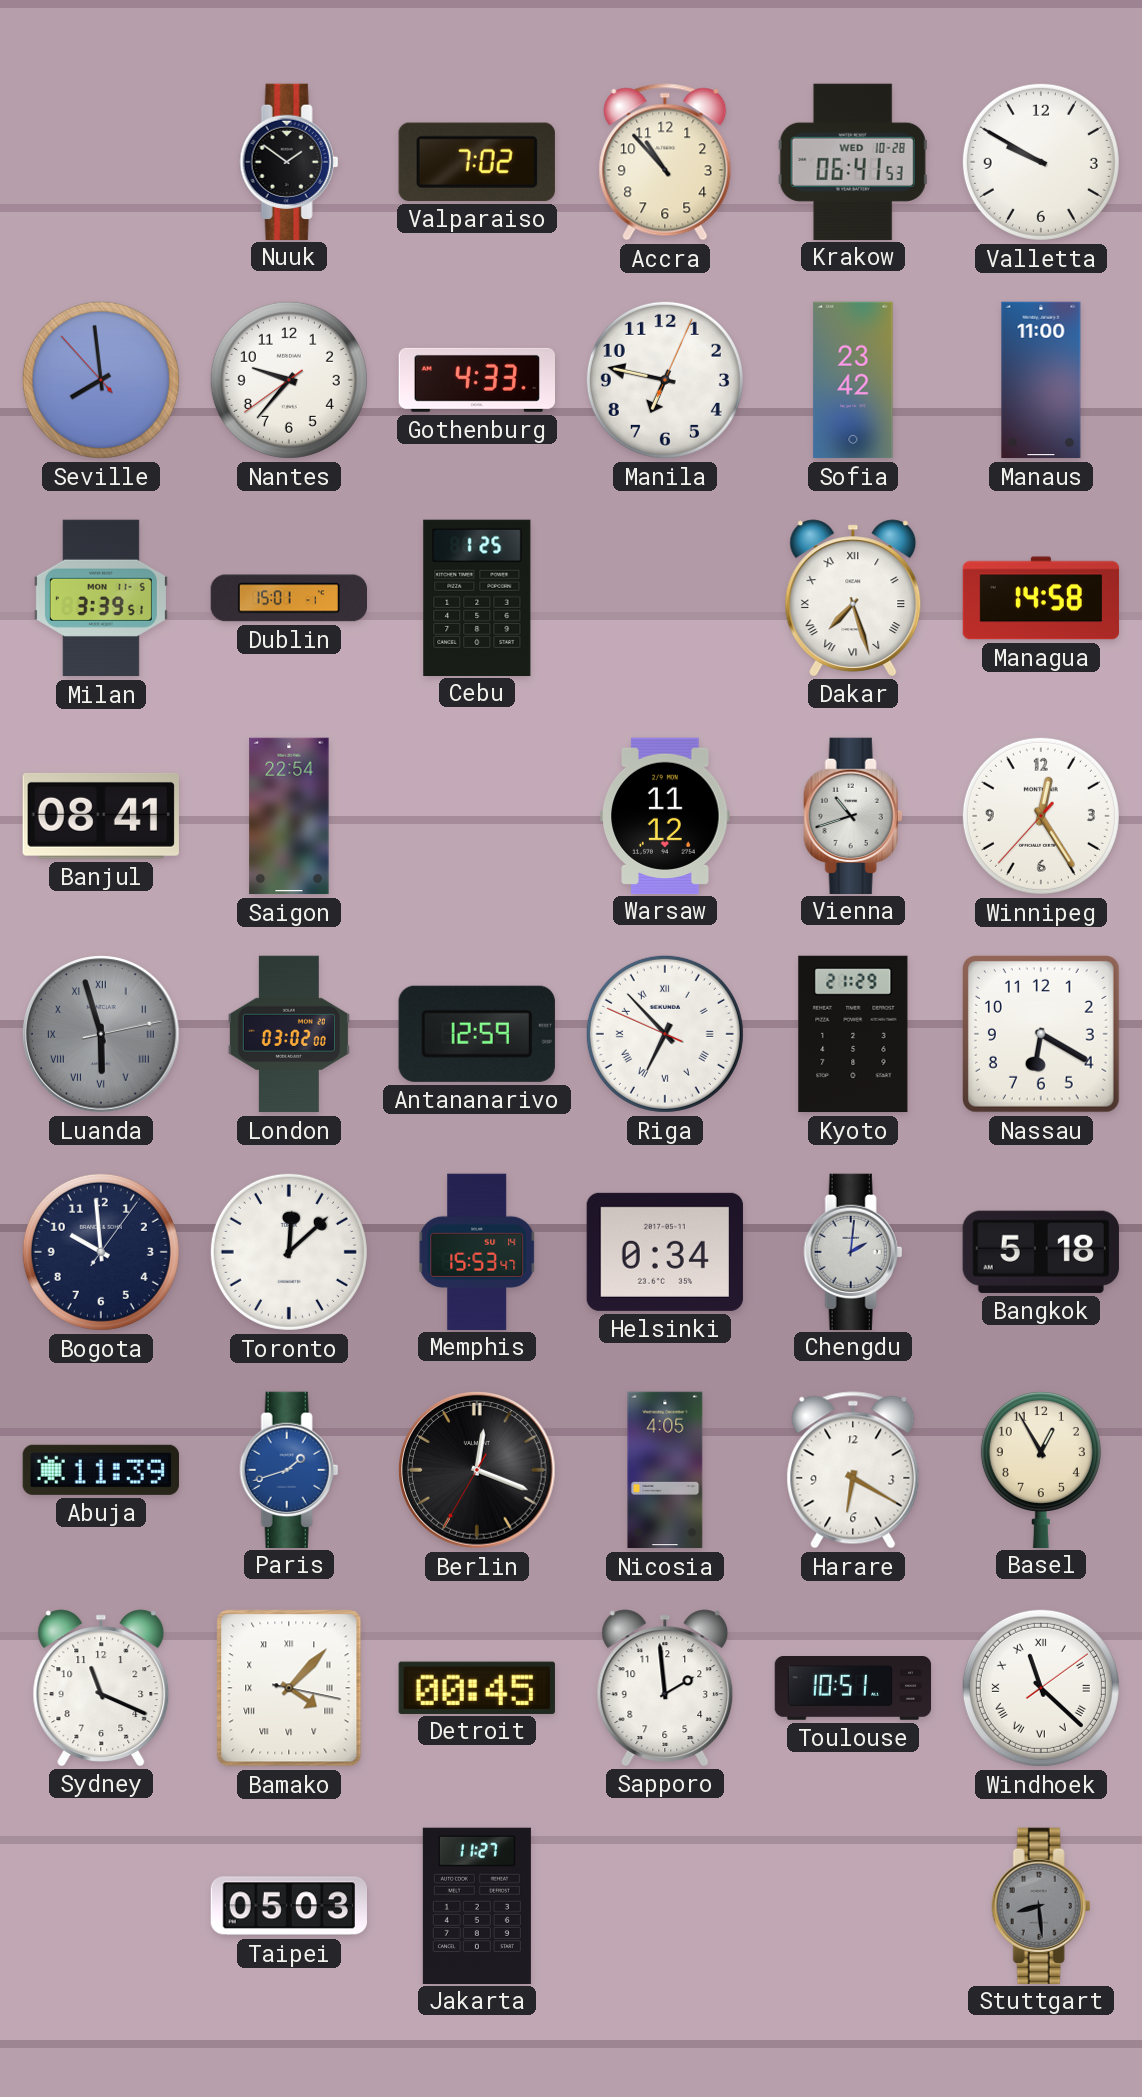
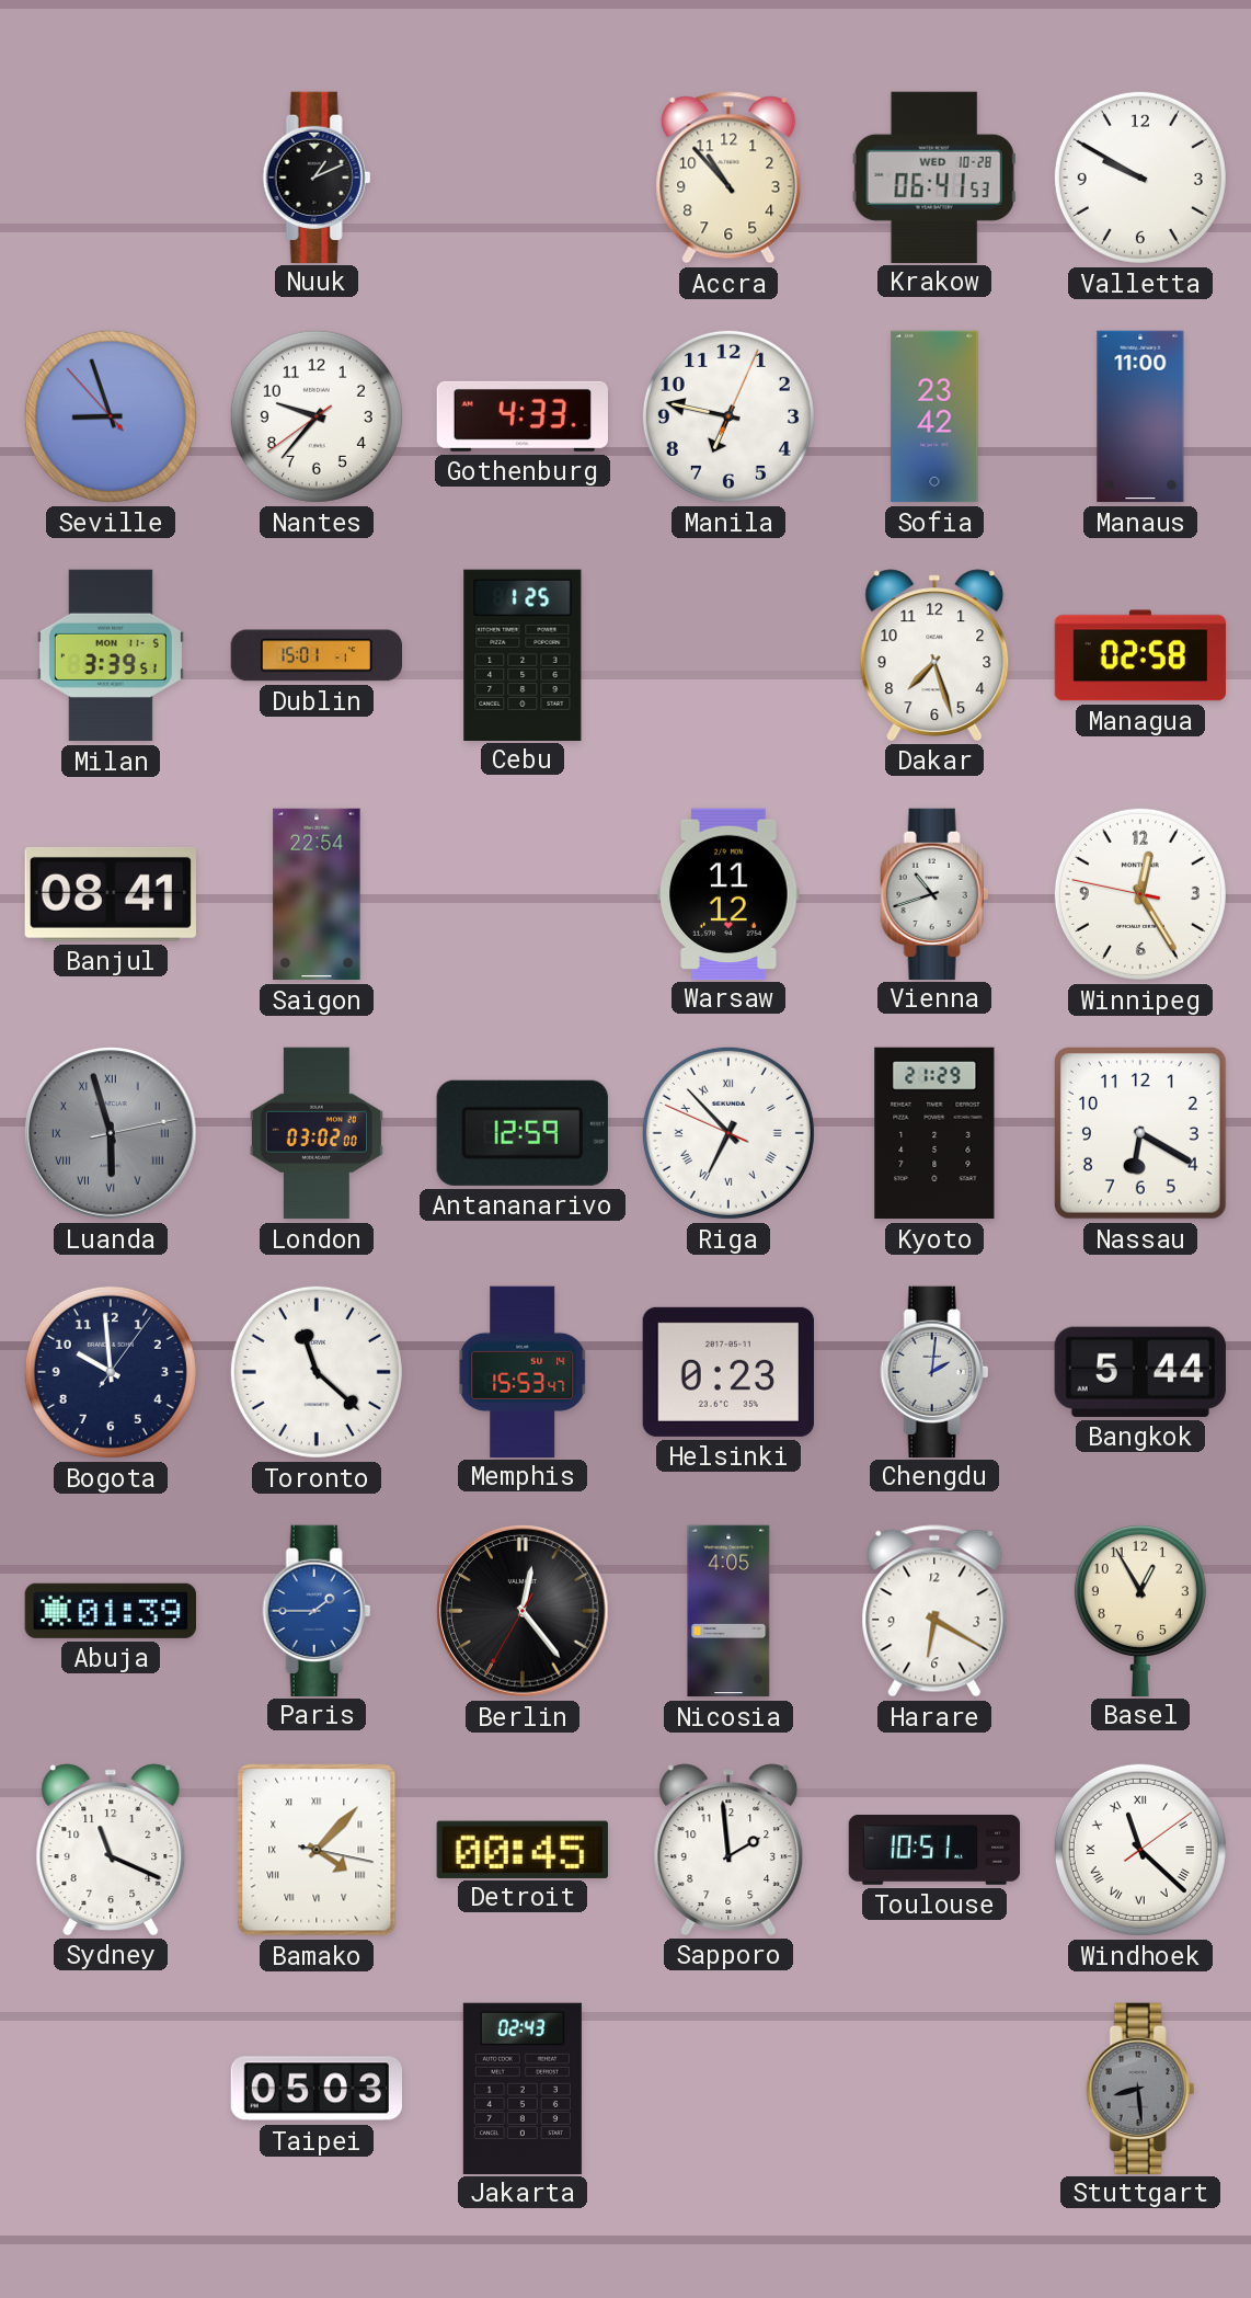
Nuuk: 1:51 -> 1:11
Valparaiso: 7:02 -> none
Seville: 7:58 -> 8:56
Dakar numerals: Roman -> Arabic
Managua: 14:58 -> 02:58
Winnipeg: 12:24:37 -> 12:24:47
Toronto: 12:08 -> 11:22
Helsinki: 0:34 -> 0:23
Bangkok: 5:18 -> 5:44
Abuja: 11:39 -> 01:39
Paris: 1:42 -> 1:45
Berlin: 12:18 -> 12:23
Jakarta: 11:27 -> 02:43
